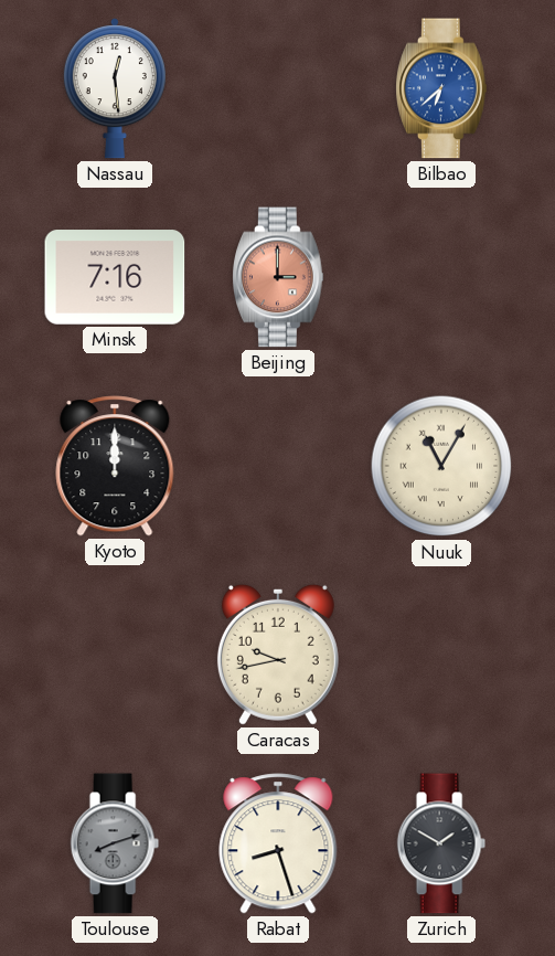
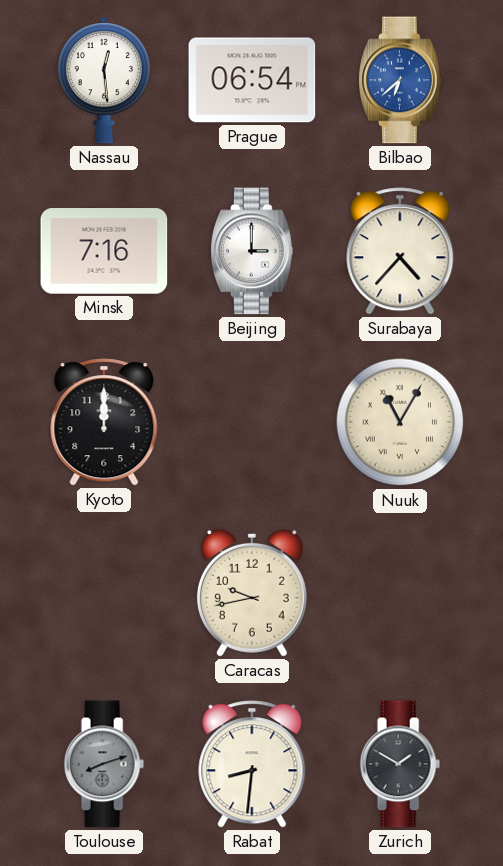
Prague: none -> 06:54
Beijing dial: salmon -> white
Surabaya: none -> 4:37
Rabat: 8:27 -> 8:31
